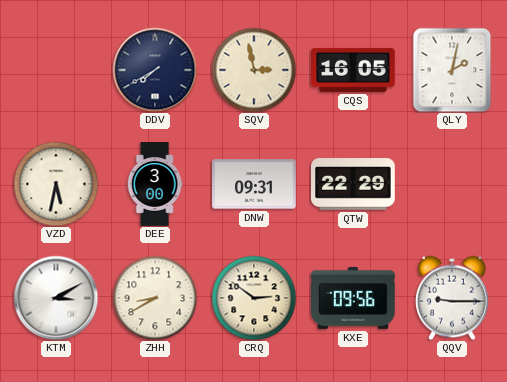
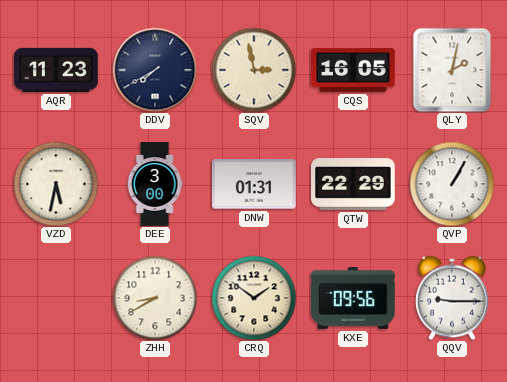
AQR: none -> 11:23
DNW: 09:31 -> 01:31
QVP: none -> 1:05
KTM: 3:10 -> none
CRQ: 2:51 -> 1:51
